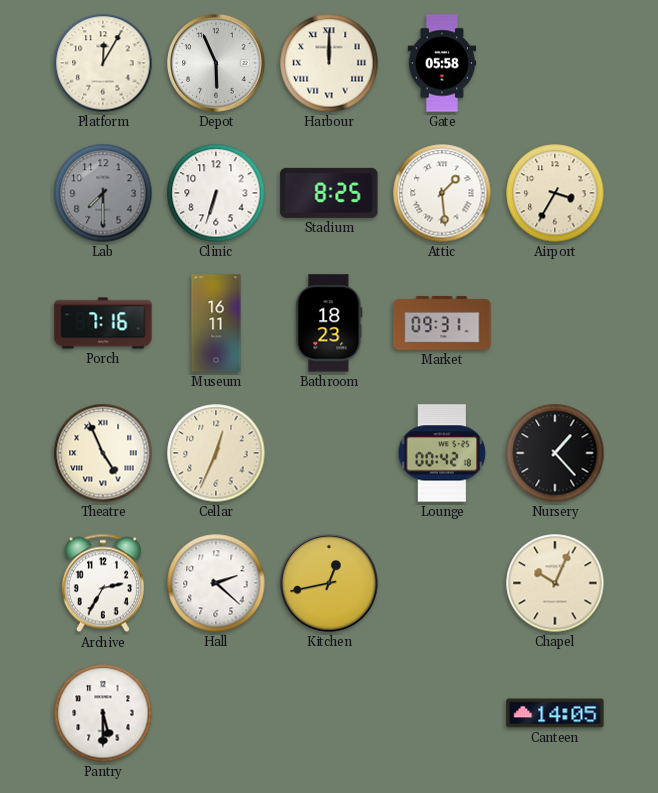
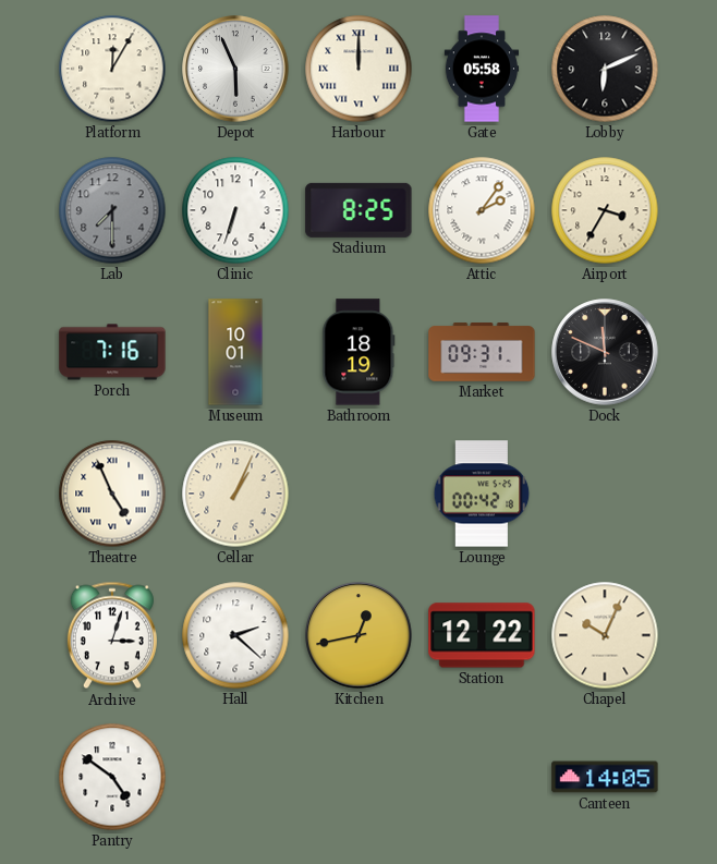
Lobby: none -> 6:11
Attic: 1:29 -> 2:06
Museum: 16:11 -> 10:01
Bathroom: 18:23 -> 18:19
Dock: none -> 11:49
Cellar: 12:34 -> 1:04
Nursery: 1:23 -> none
Archive: 2:35 -> 3:03
Station: none -> 12:22
Pantry: 5:30 -> 4:51
